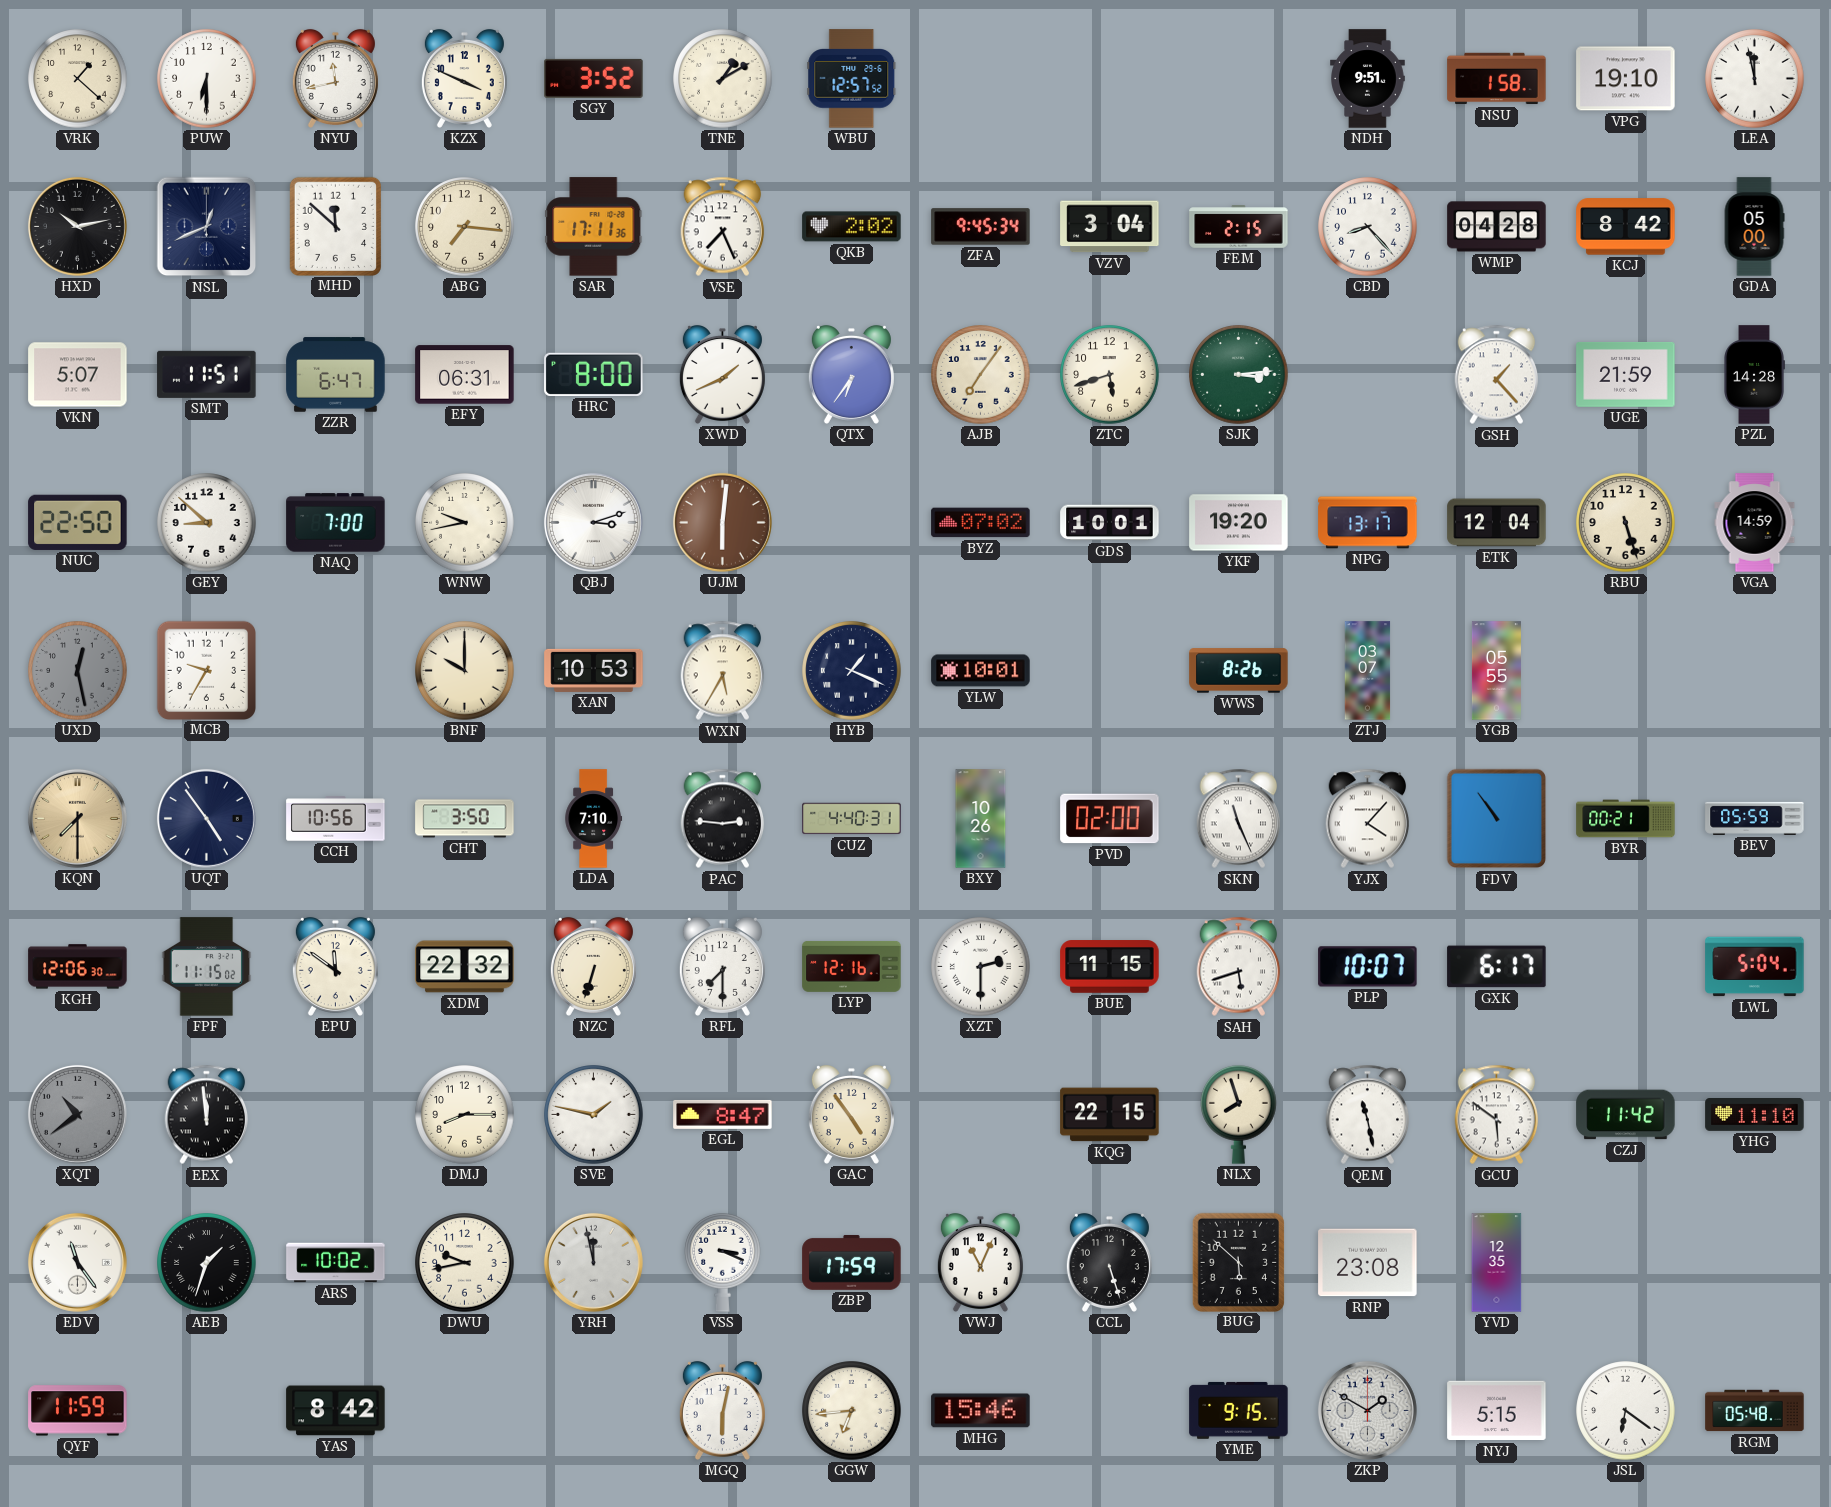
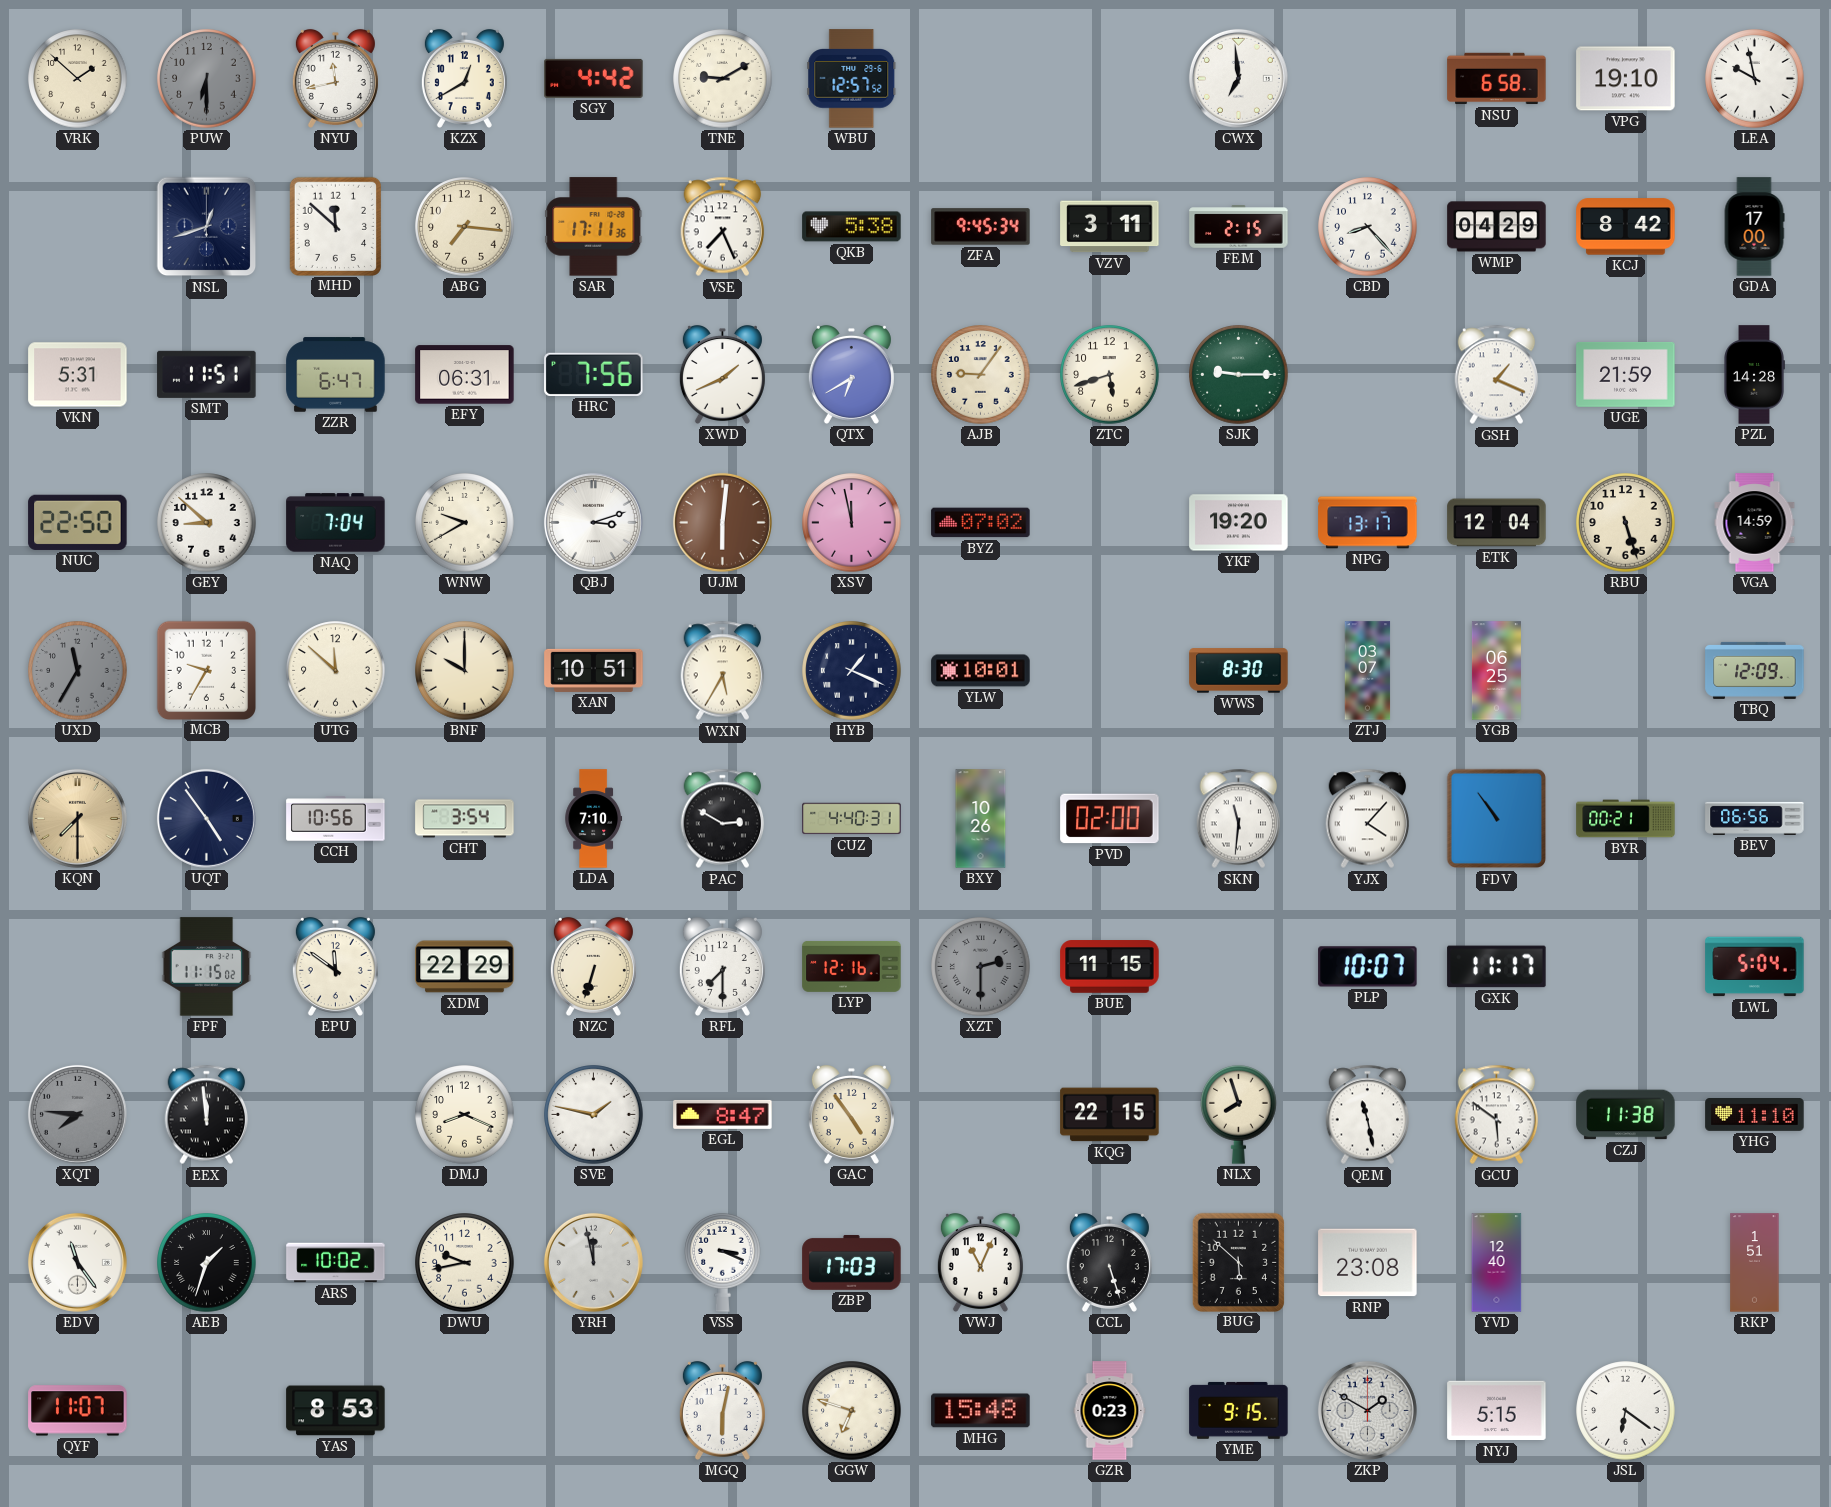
VRK: 1:22 -> 1:52
PUW dial: white -> grey
KZX: 3:49 -> 12:40
SGY: 3:52 -> 4:42
TNE: 1:10 -> 9:10
CWX: none -> 6:59
NDH: 9:51 -> none
NSU: 1:58 -> 6:58
LEA: 11:58 -> 9:58
HXD: 10:13 -> none
NSL: 12:41 -> 12:42
QKB: 2:02 -> 5:38
VZV: 3:04 -> 3:11
WMP: 04:28 -> 04:29
GDA: 05:00 -> 17:00
VKN: 5:07 -> 5:31
HRC: 8:00 -> 7:56
QTX: 6:36 -> 6:40
AJB: 7:06 -> 9:06
SJK: 3:14 -> 9:15
GSH: 1:23 -> 1:19
NAQ: 7:00 -> 7:04
WNW: 9:43 -> 9:40
XSV: none -> 11:58
GDS: 10:01 -> none
UXD: 12:28 -> 11:35
UTG: none -> 11:52
XAN: 10:53 -> 10:51
WWS: 8:26 -> 8:30
YGB: 05:55 -> 06:25
TBQ: none -> 12:09
CHT: 3:50 -> 3:54
PAC: 2:46 -> 2:50
SKN: 11:26 -> 11:31
BEV: 05:59 -> 06:56
KGH: 12:06 -> none
XDM: 22:32 -> 22:29
XZT dial: white -> grey
SAH: 5:42 -> none
GXK: 6:17 -> 11:17
XQT: 10:39 -> 7:46
DMJ: 8:15 -> 8:19
CZJ: 11:42 -> 11:38
ZBP: 17:59 -> 17:03
YVD: 12:35 -> 12:40
RKP: none -> 1:51
QYF: 11:59 -> 11:07
YAS: 8:42 -> 8:53
GGW: 6:44 -> 6:48
MHG: 15:46 -> 15:48
GZR: none -> 0:23
RGM: 05:48 -> none
